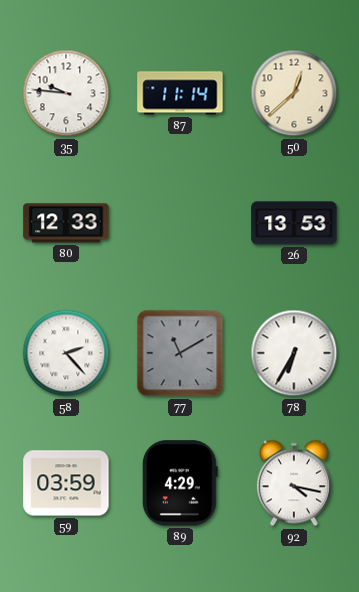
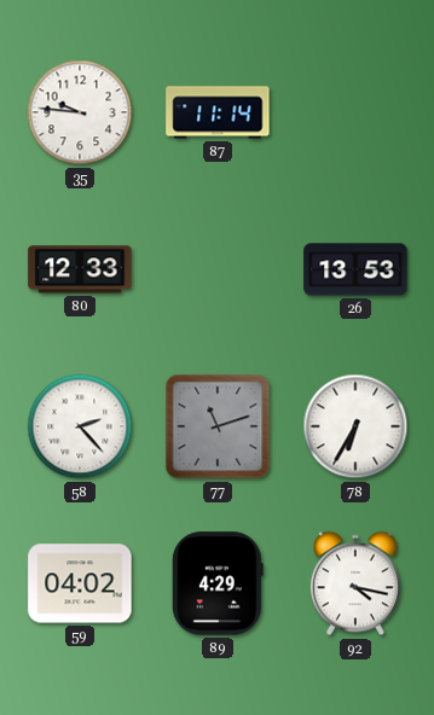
50: 12:38 -> none
77: 11:10 -> 11:12
59: 03:59 -> 04:02
